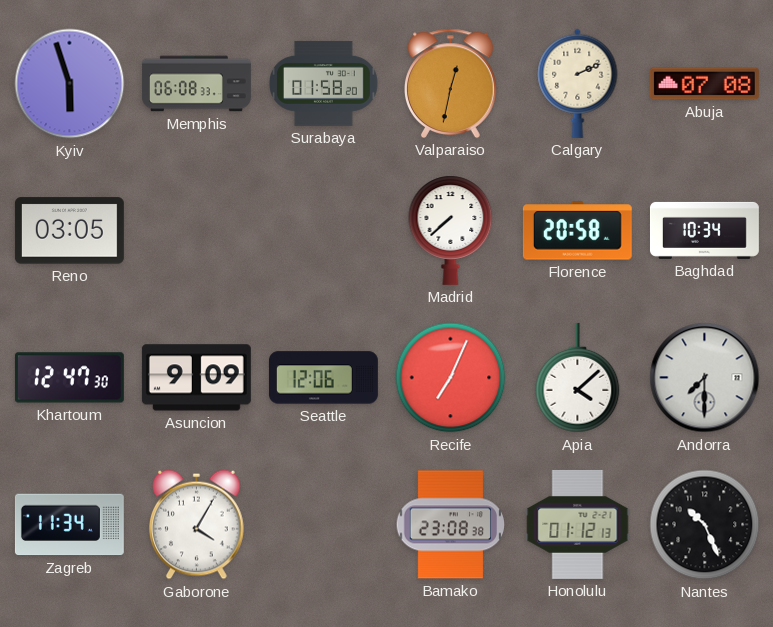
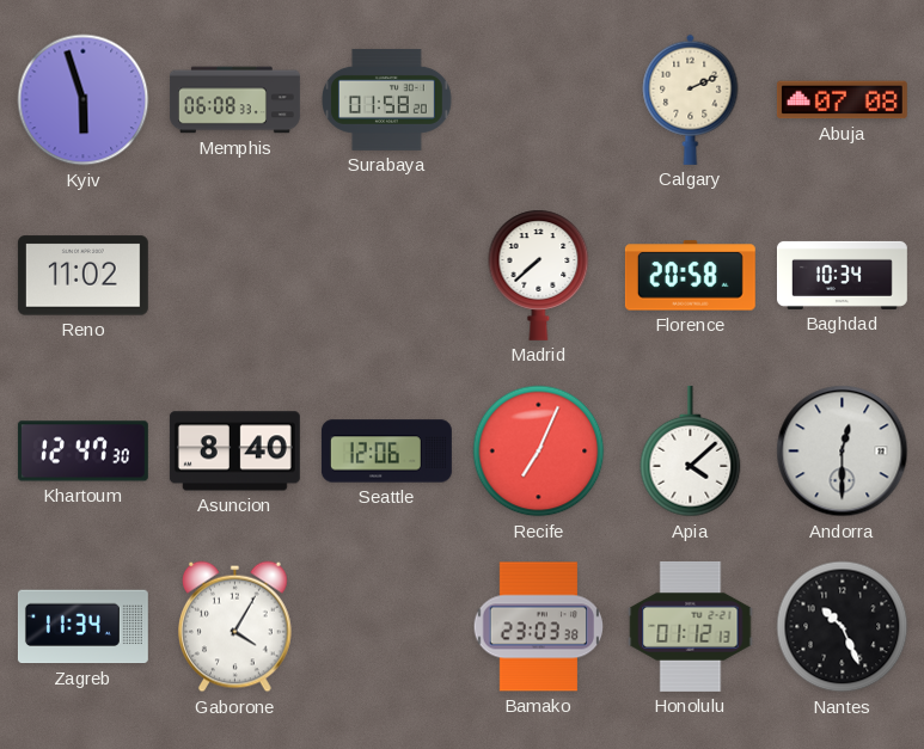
Valparaiso: 12:32 -> none
Reno: 03:05 -> 11:02
Asuncion: 9:09 -> 8:40
Andorra: 7:30 -> 12:30
Bamako: 23:08 -> 23:03
